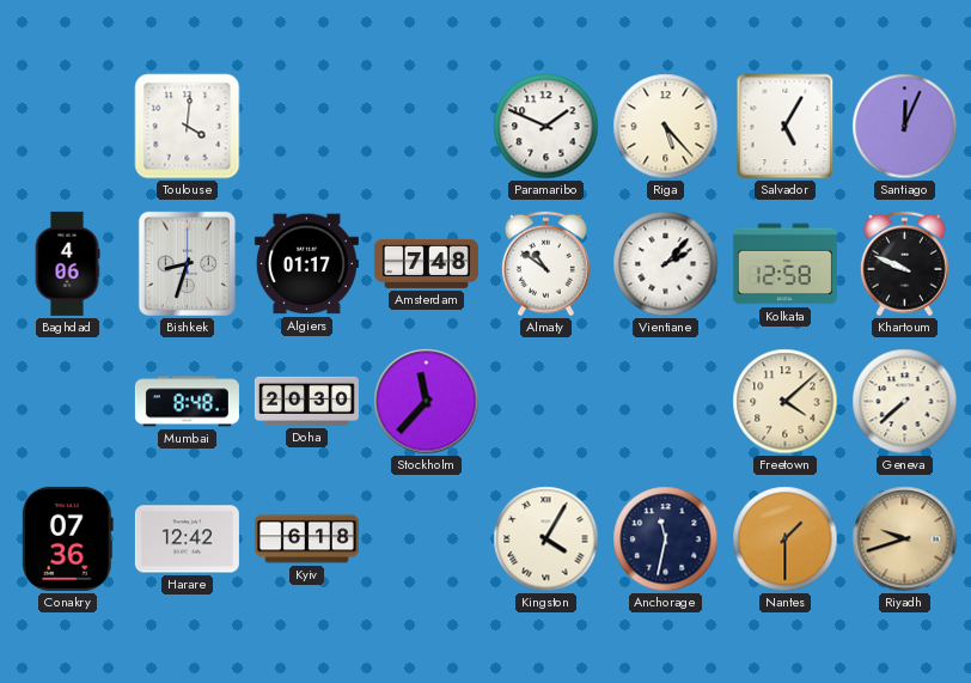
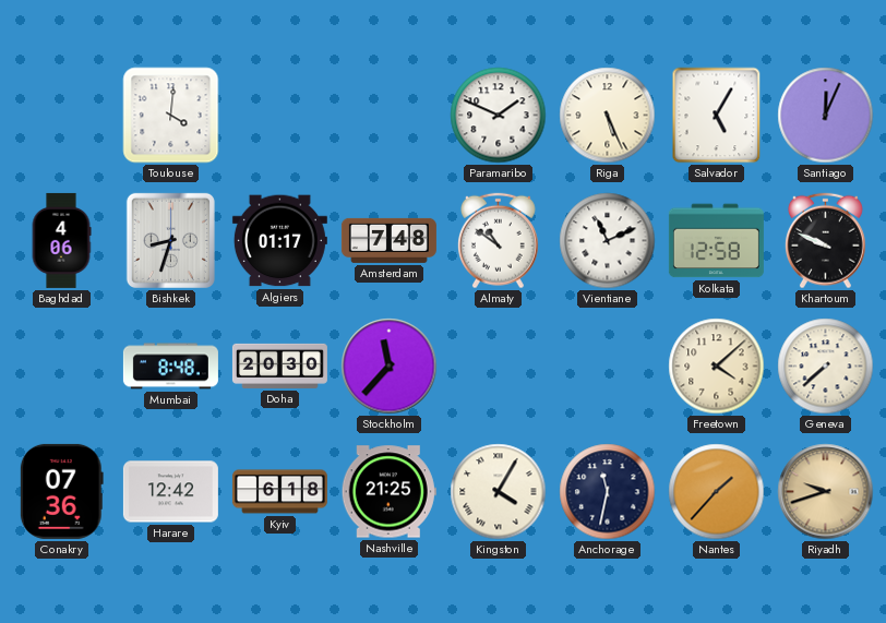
Riga: 5:23 -> 5:26
Vientiane: 2:07 -> 11:11
Nashville: none -> 21:25
Nantes: 1:30 -> 1:37
